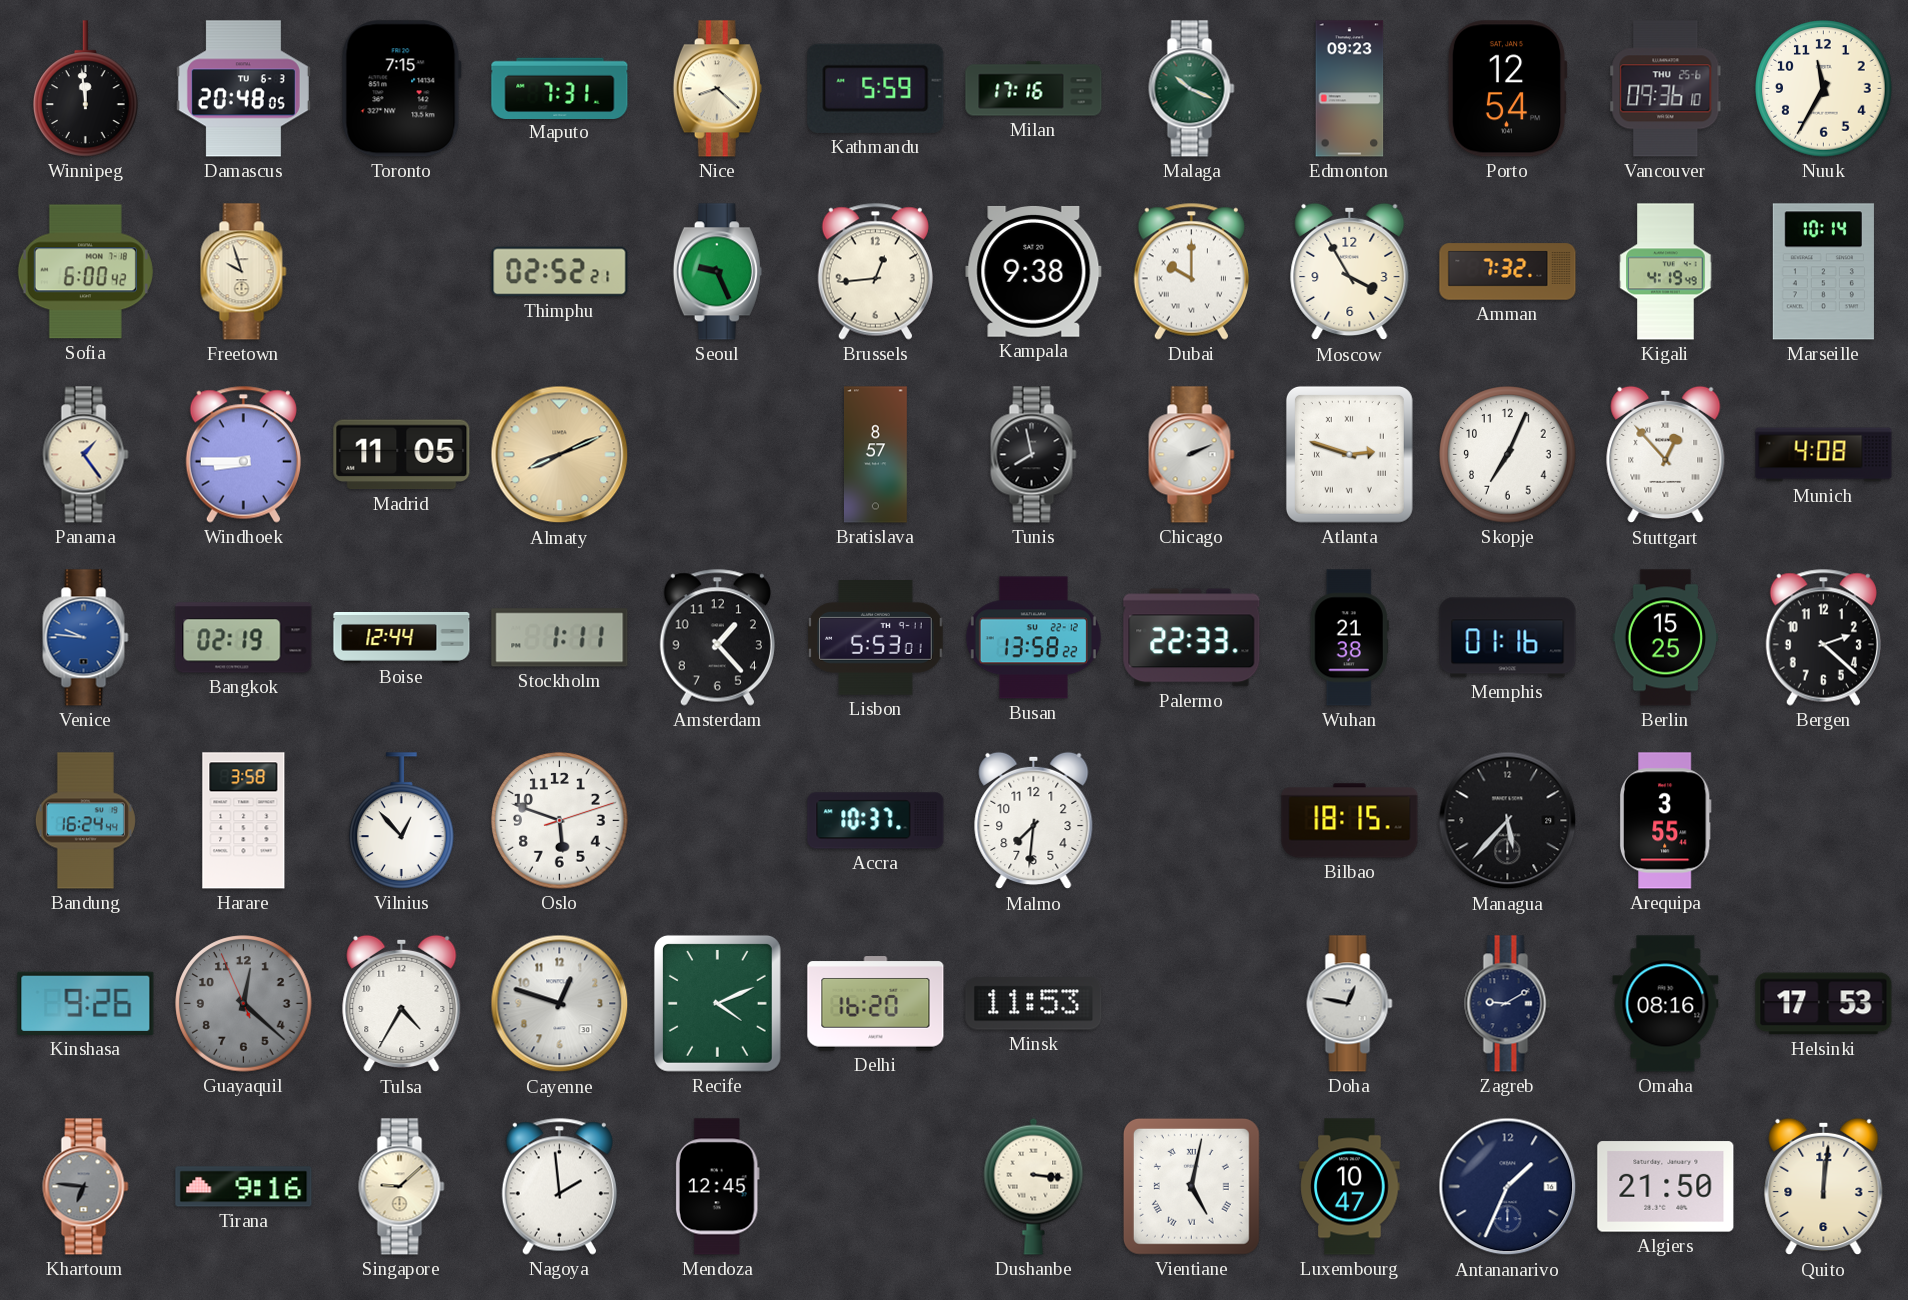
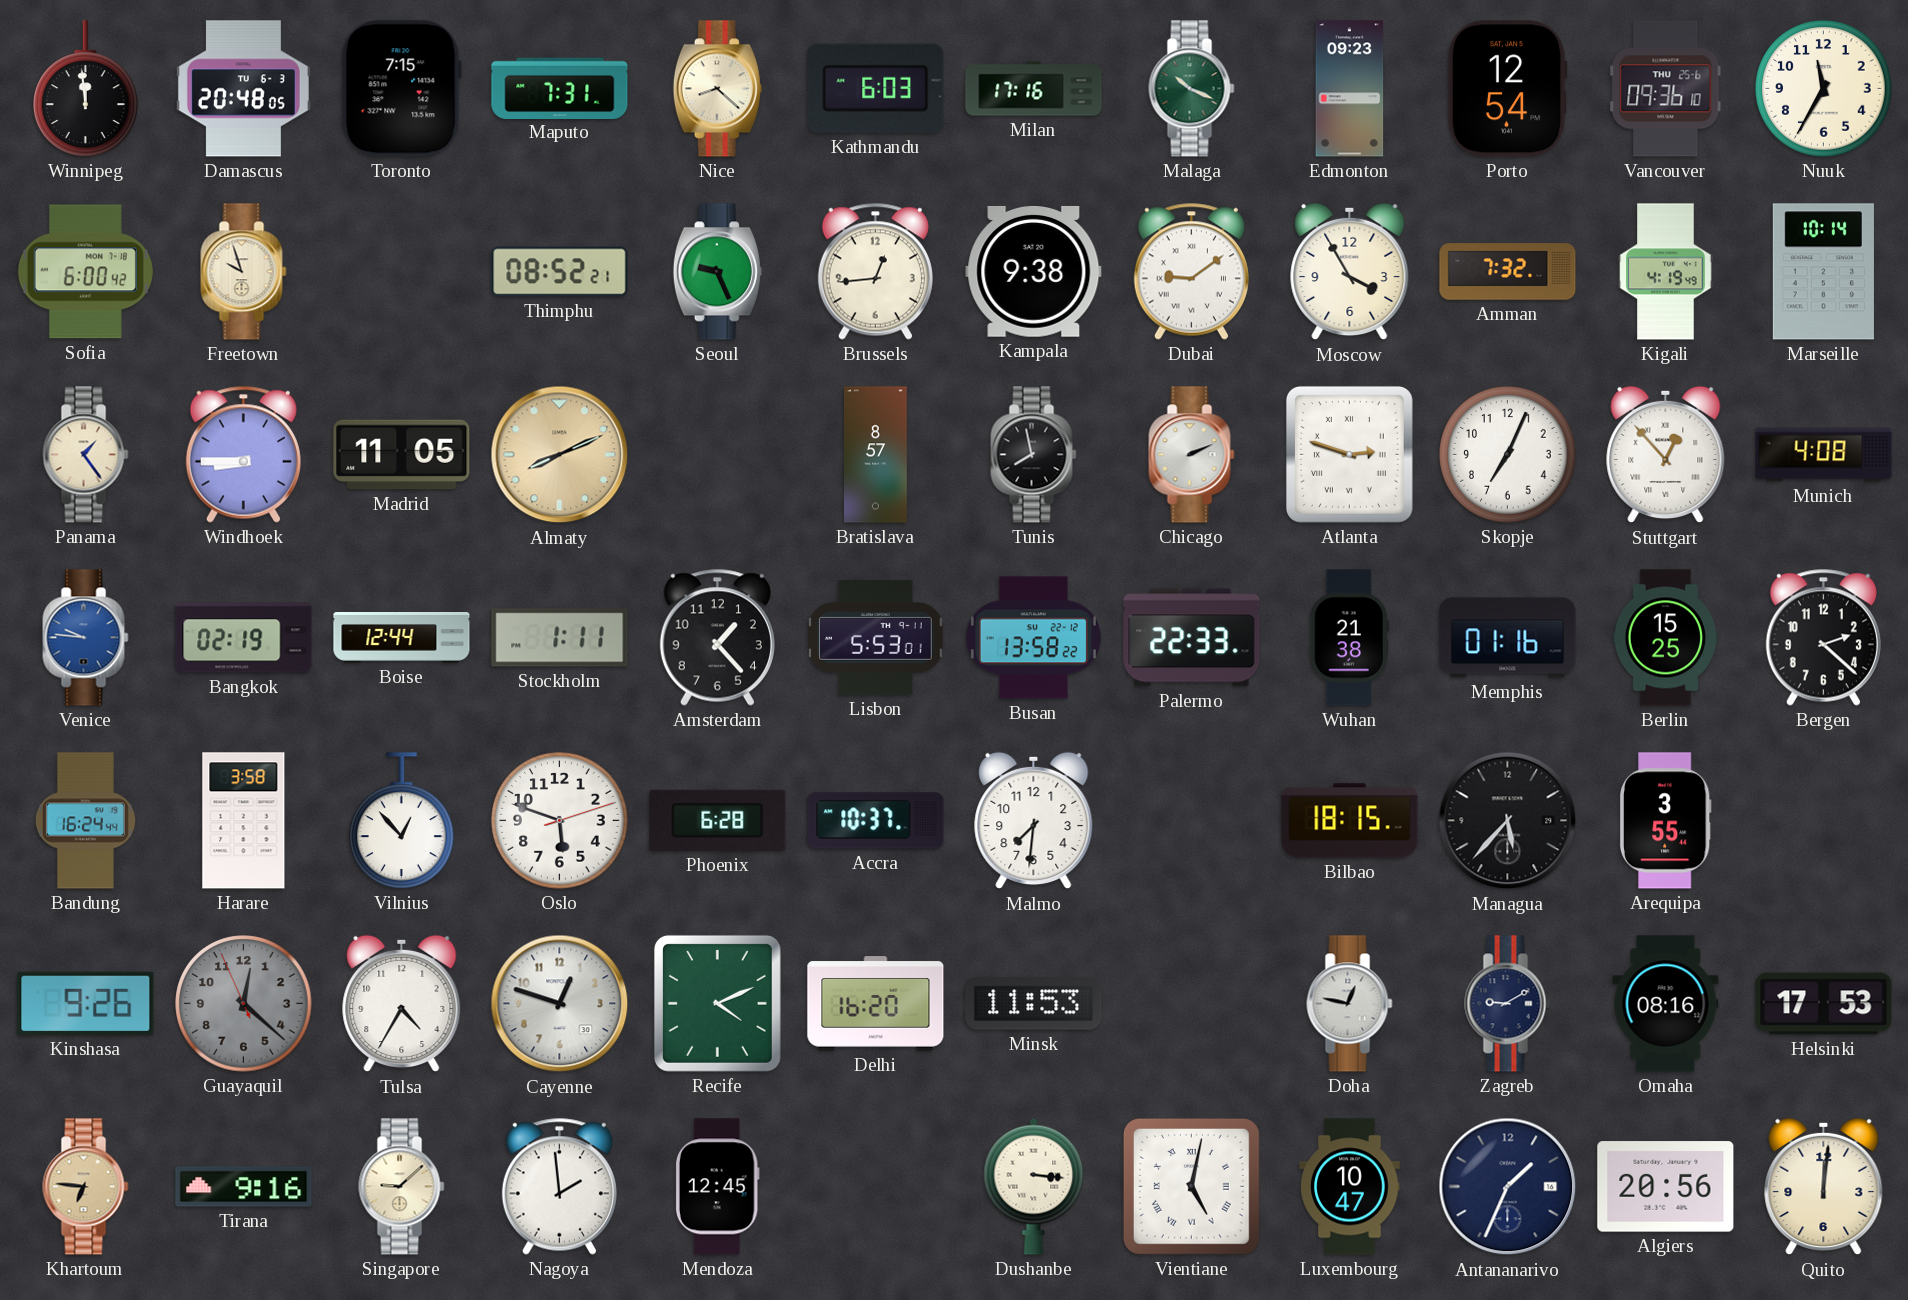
Kathmandu: 5:59 -> 6:03
Thimphu: 02:52 -> 08:52
Dubai: 10:00 -> 9:09
Phoenix: none -> 6:28
Khartoum dial: grey -> champagne
Algiers: 21:50 -> 20:56
